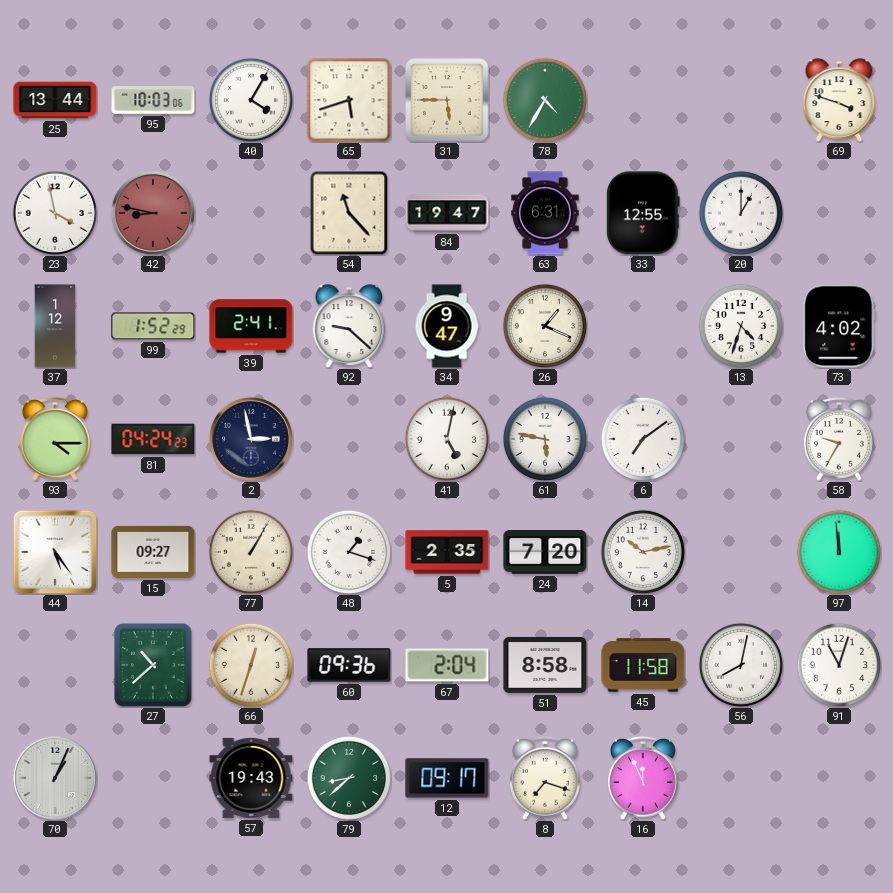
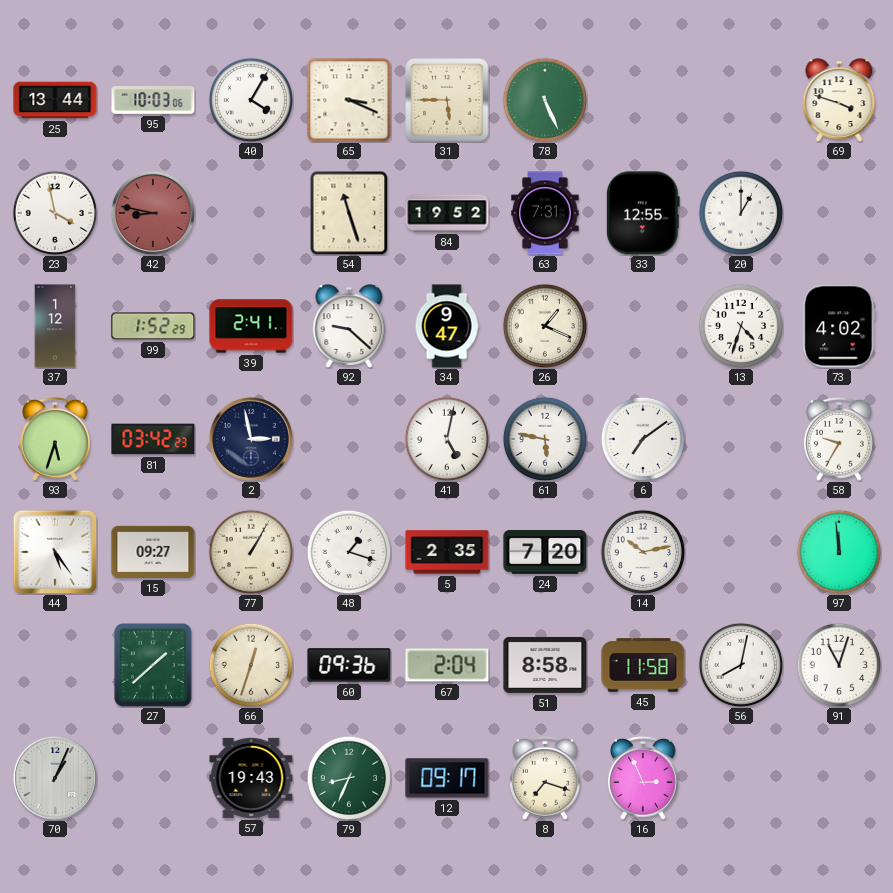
65: 5:42 -> 3:19
78: 4:35 -> 5:26
54: 11:23 -> 11:27
84: 19:47 -> 19:52
63: 6:31 -> 7:31
93: 4:15 -> 5:33
81: 04:24 -> 03:42
27: 10:38 -> 1:38
79: 8:38 -> 8:34
16: 11:56 -> 2:56
